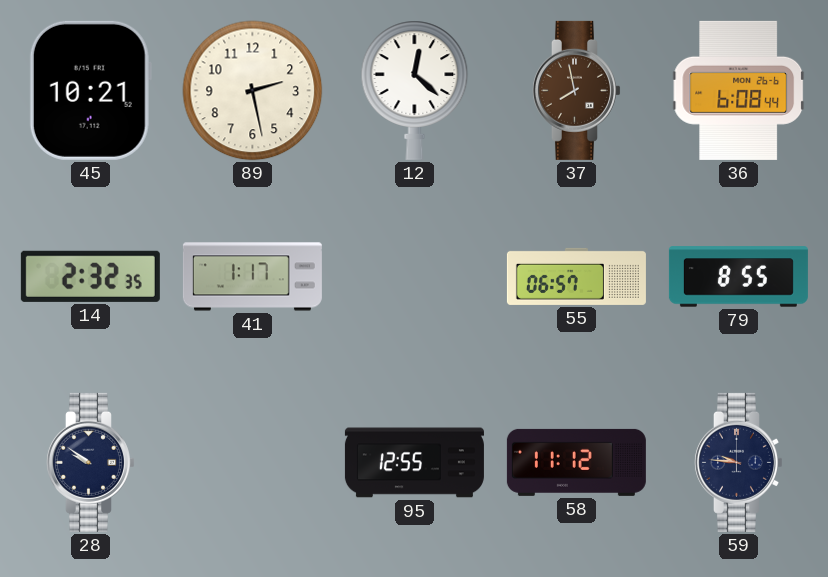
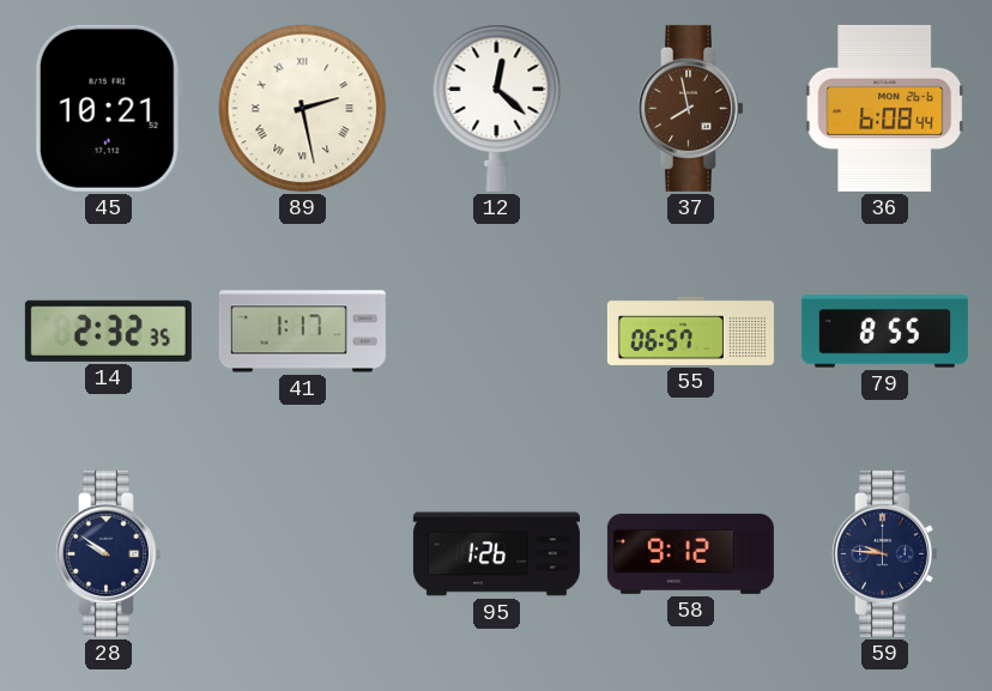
89 numerals: Arabic -> Roman
95: 12:55 -> 1:26
58: 11:12 -> 9:12
